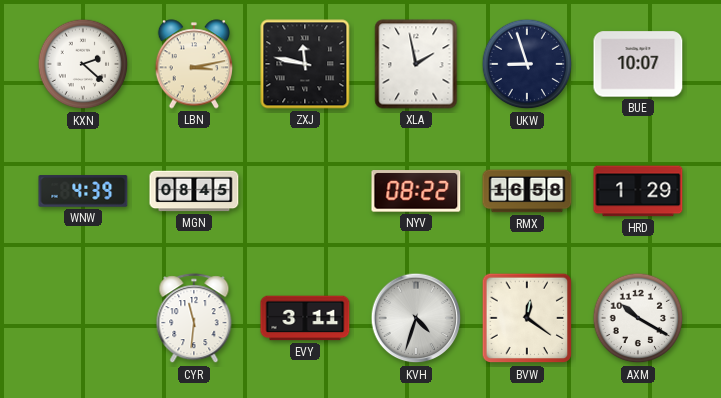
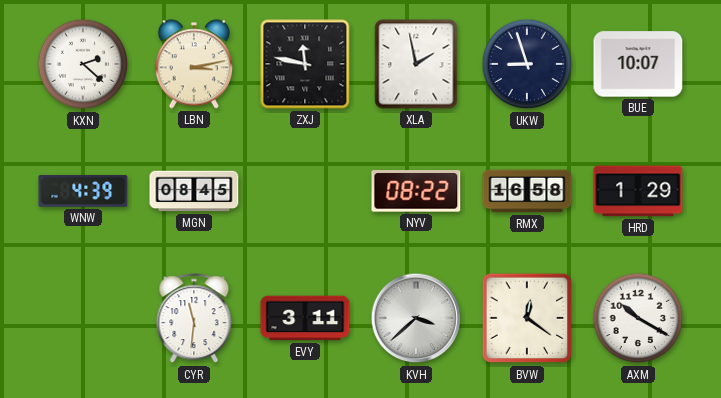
KVH: 4:33 -> 3:38
